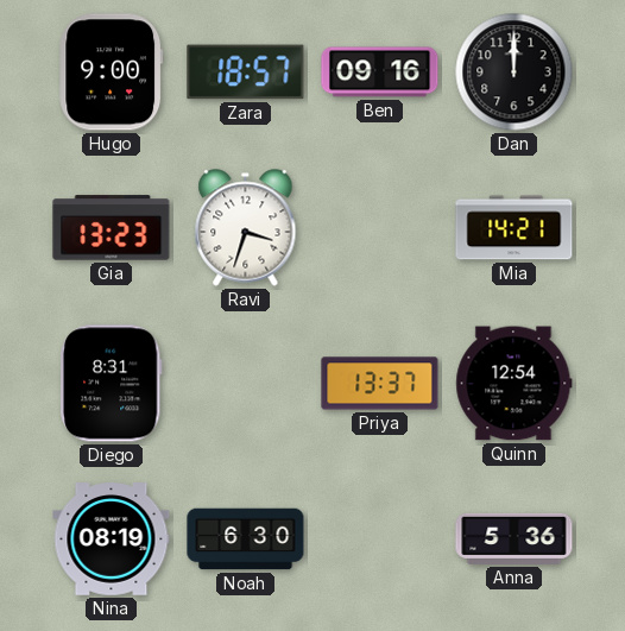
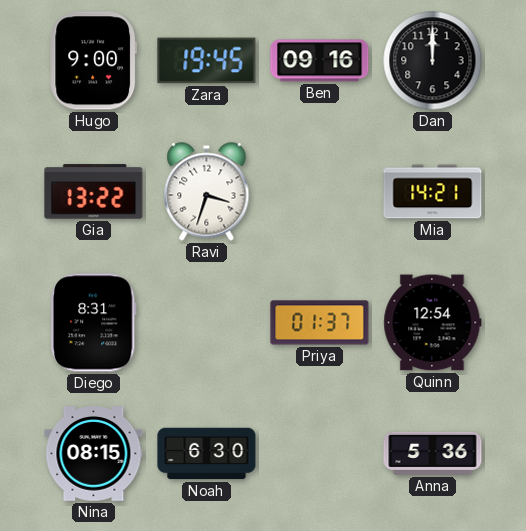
Zara: 18:57 -> 19:45
Gia: 13:23 -> 13:22
Priya: 13:37 -> 01:37
Nina: 08:19 -> 08:15
